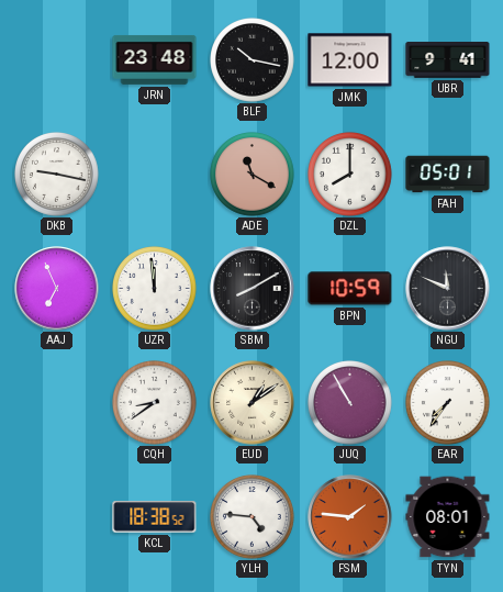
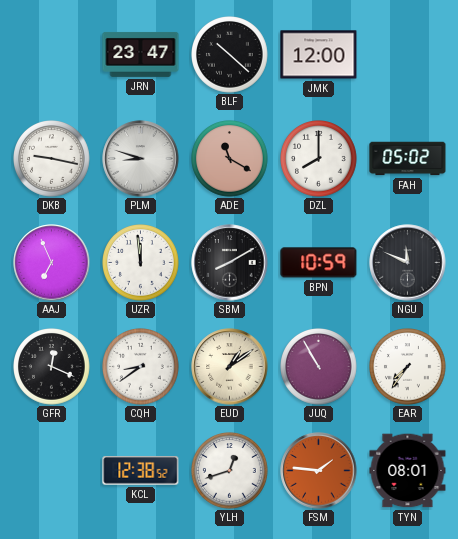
JRN: 23:48 -> 23:47
BLF: 10:17 -> 10:22
UBR: 9:41 -> none
PLM: none -> 8:48
FAH: 05:01 -> 05:02
GFR: none -> 12:19
KCL: 18:38 -> 12:38
YLH: 4:46 -> 12:42
